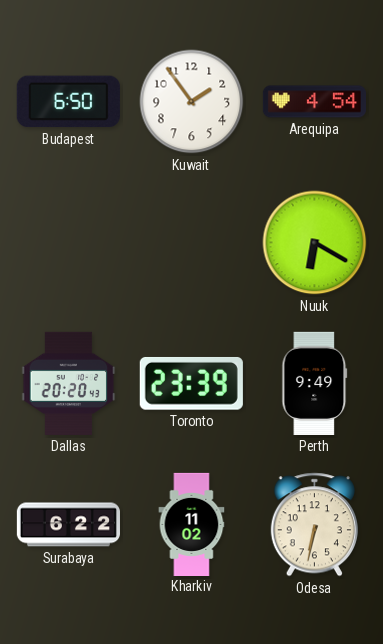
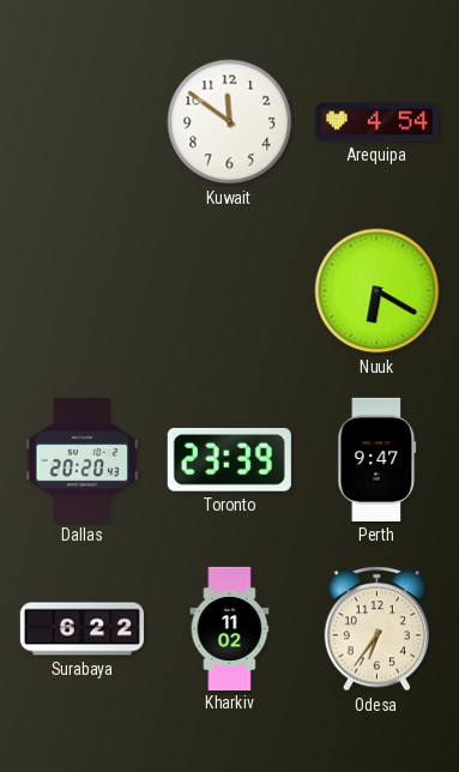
Budapest: 6:50 -> none
Kuwait: 1:54 -> 11:51
Perth: 9:49 -> 9:47
Odesa: 6:32 -> 6:36
